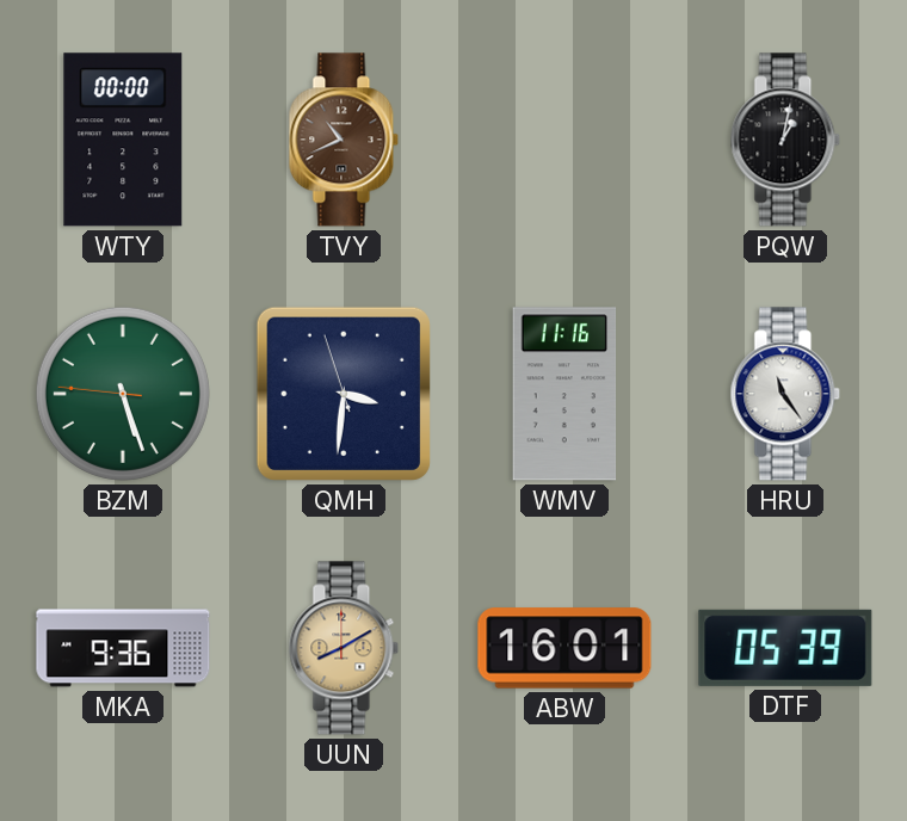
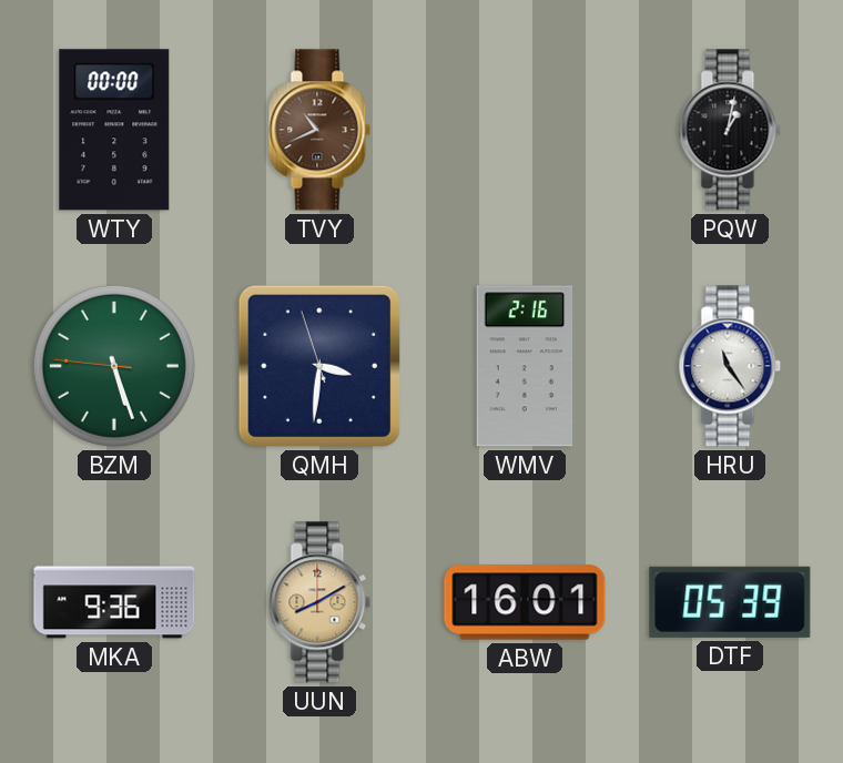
WMV: 11:16 -> 2:16
